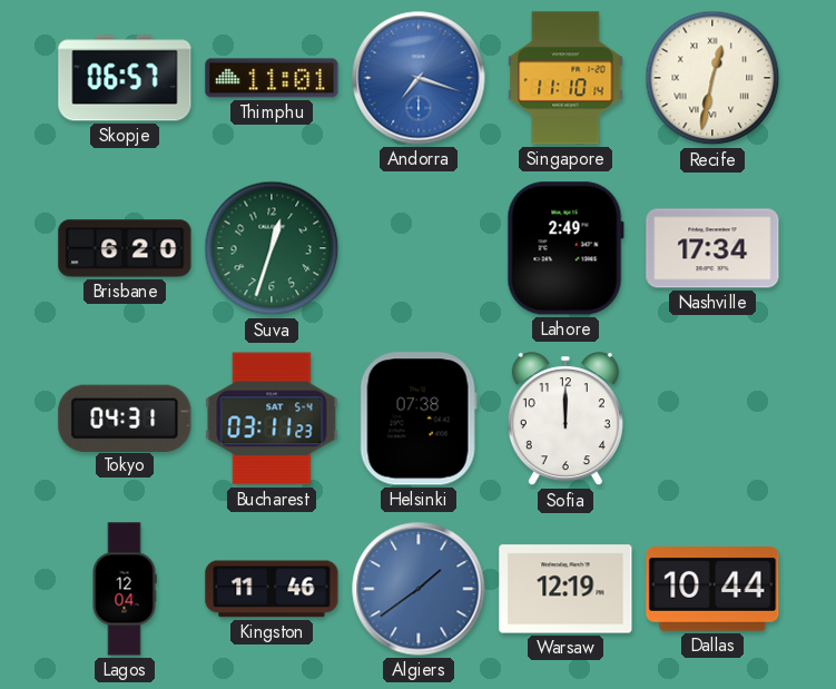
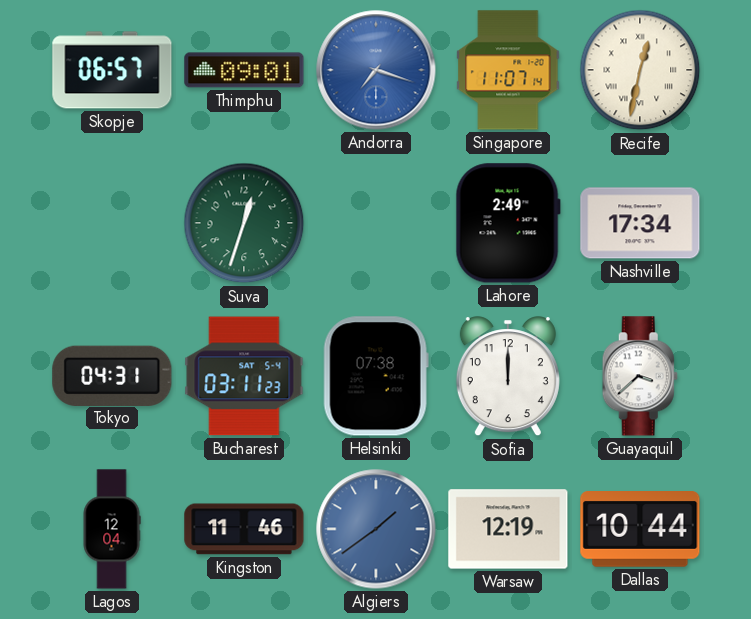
Thimphu: 11:01 -> 09:01
Singapore: 11:10 -> 11:07
Brisbane: 6:20 -> none
Guayaquil: none -> 3:38
